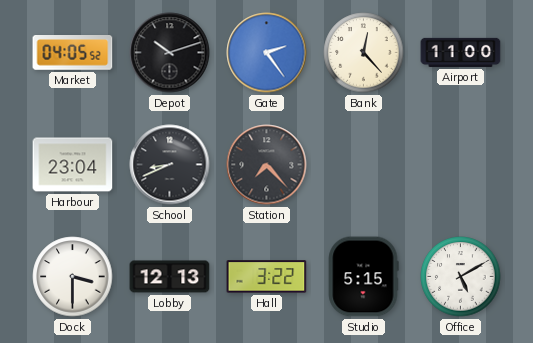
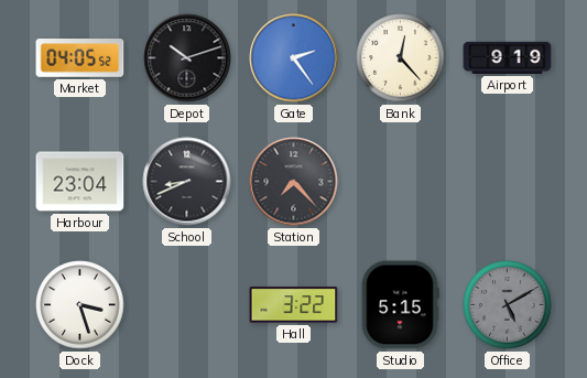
Airport: 11:00 -> 9:19
Dock: 3:30 -> 3:27
Lobby: 12:13 -> none
Office dial: white -> grey
